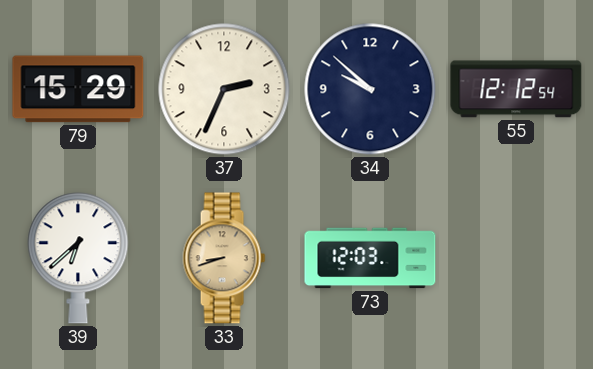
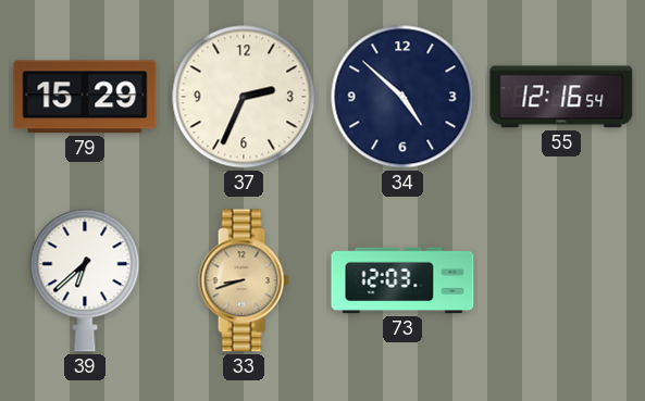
34: 9:52 -> 4:52
55: 12:12 -> 12:16
